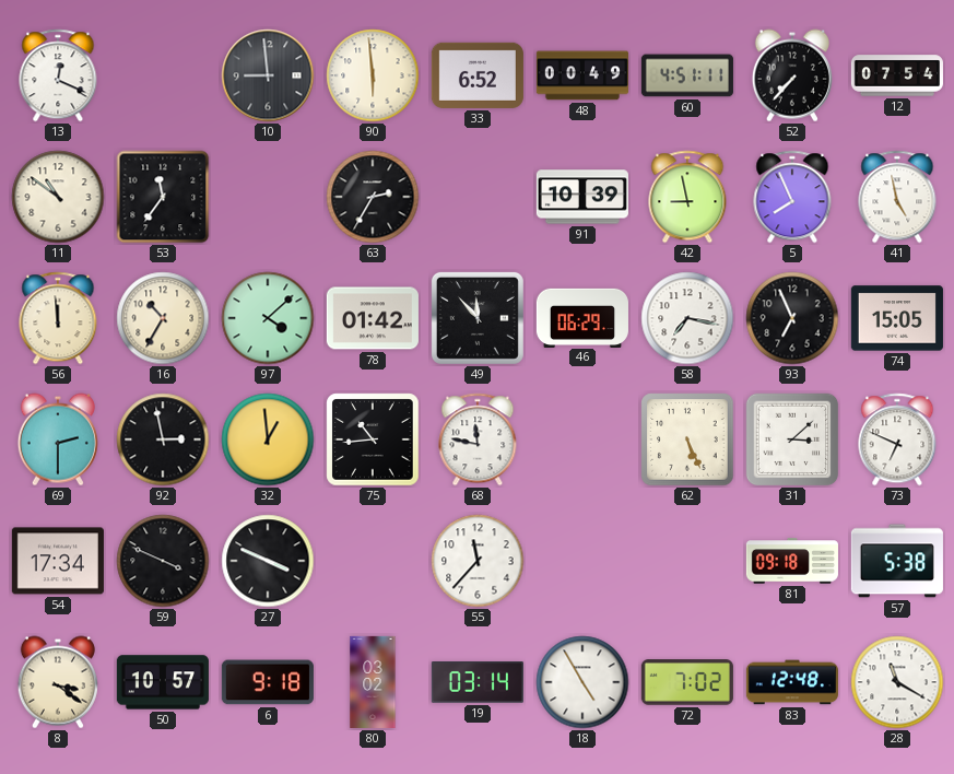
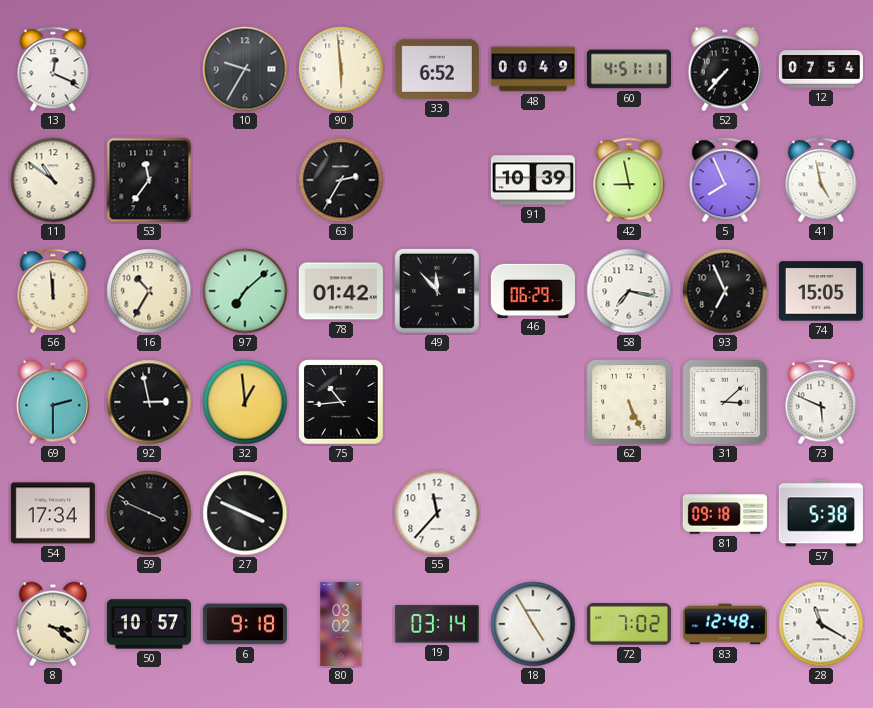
10: 8:59 -> 9:35
97: 4:08 -> 7:08
68: 11:47 -> none
73: 6:49 -> 5:49
